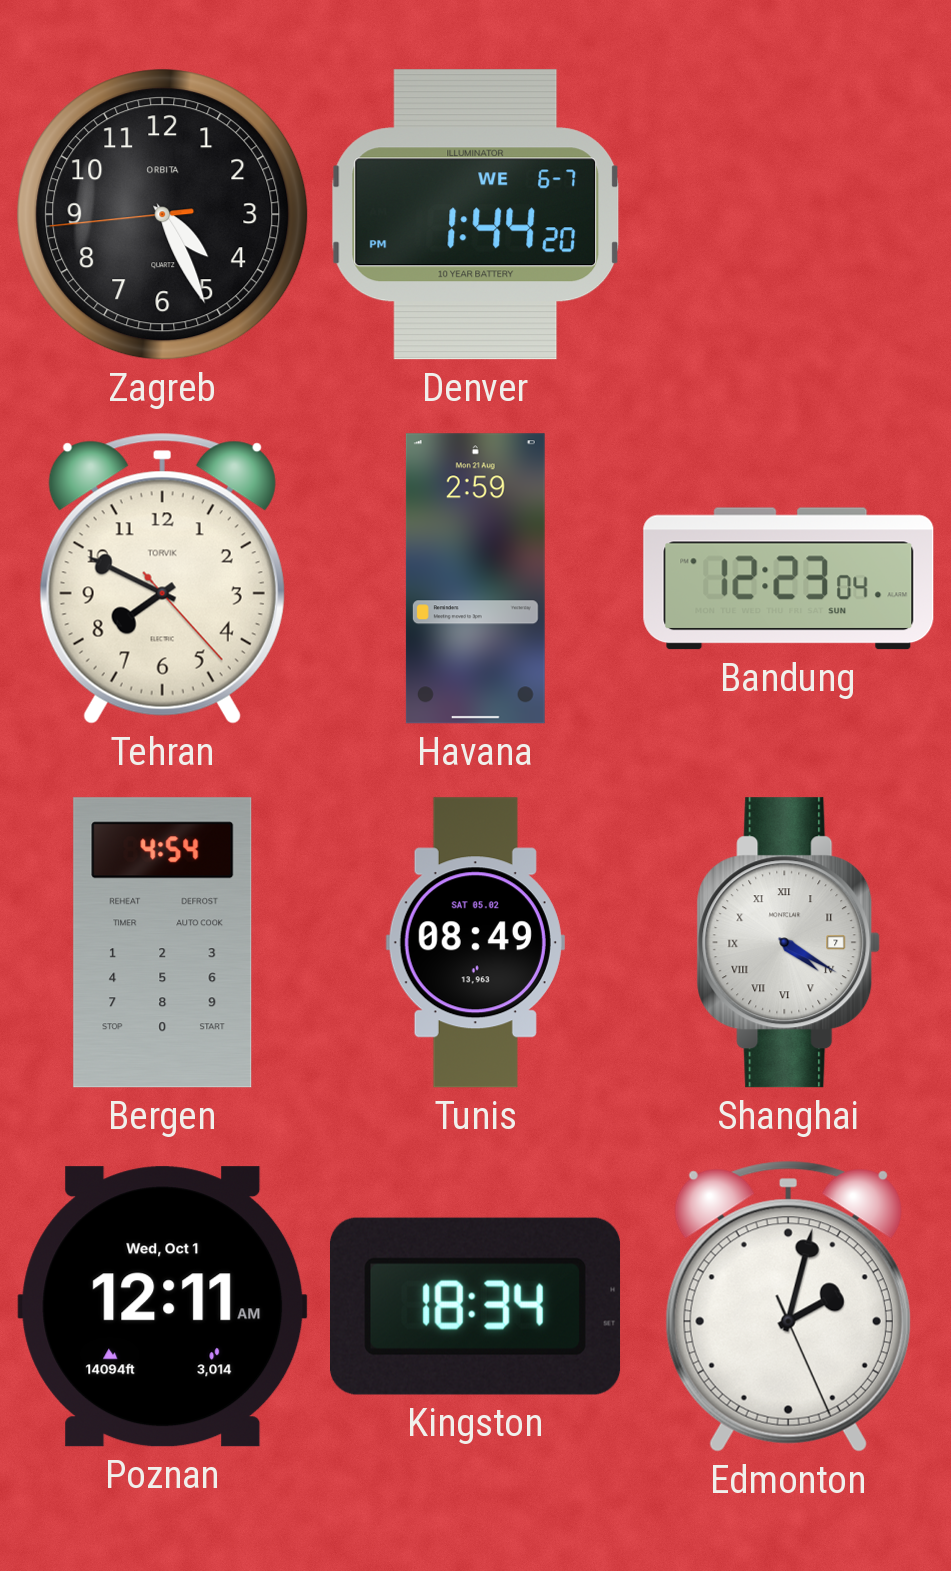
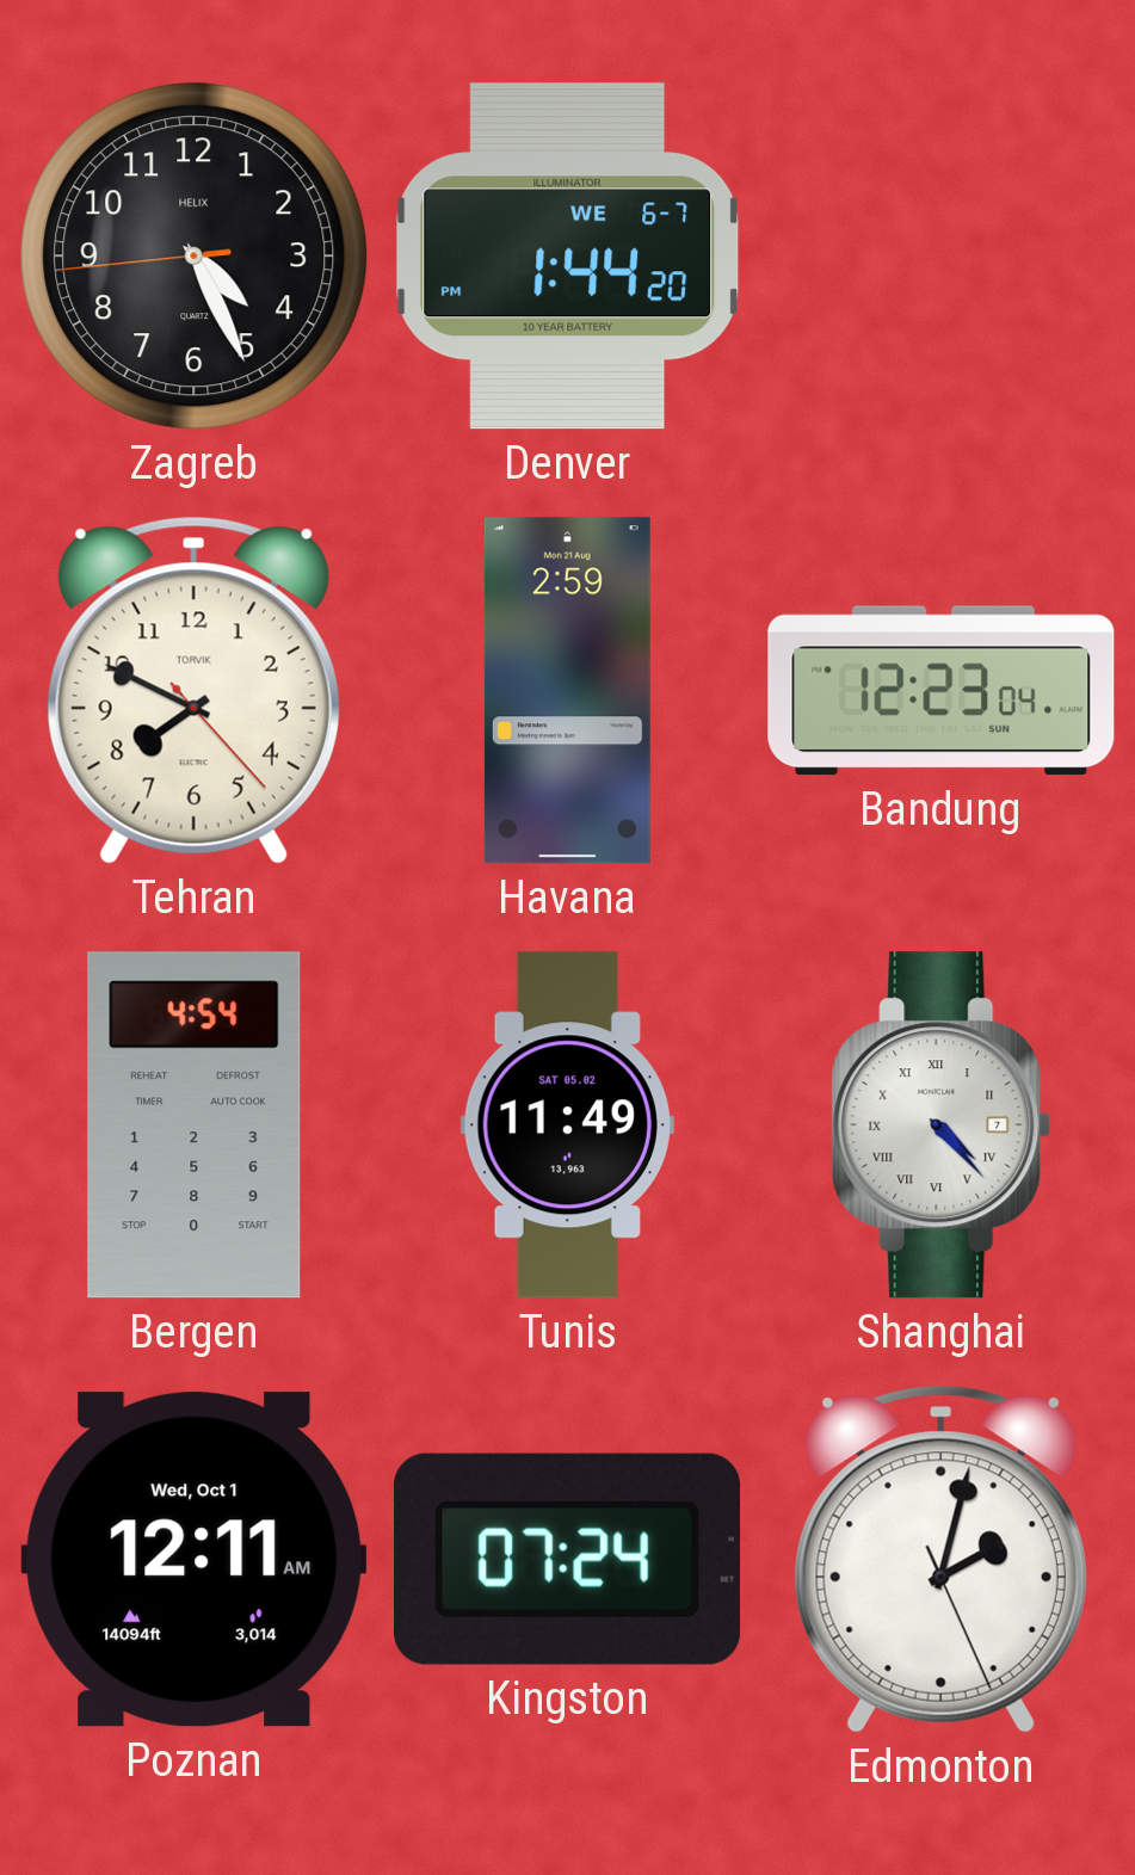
Zagreb brand: ORBITA -> HELIX
Tunis: 08:49 -> 11:49
Shanghai: 4:20 -> 4:23
Kingston: 18:34 -> 07:24
